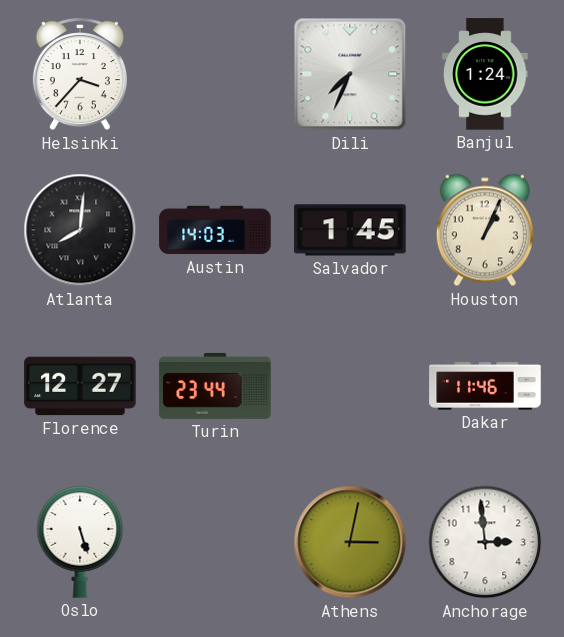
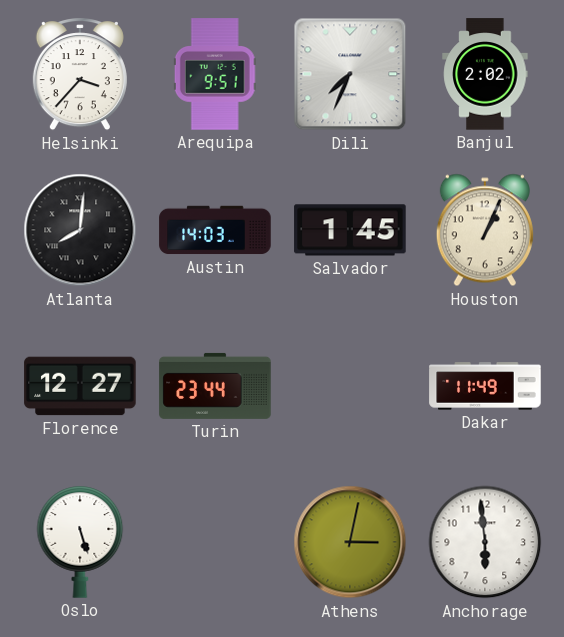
Arequipa: none -> 9:51
Banjul: 1:24 -> 2:02
Dakar: 11:46 -> 11:49
Anchorage: 2:59 -> 5:59
